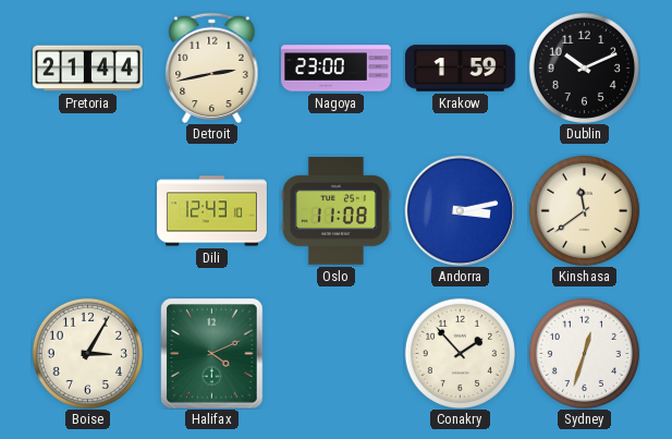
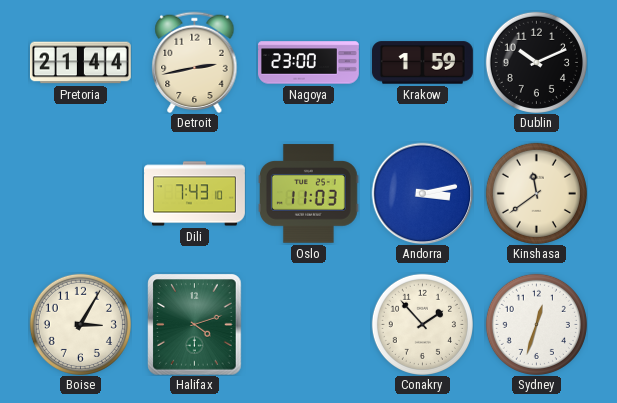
Dili: 12:43 -> 7:43
Oslo: 11:08 -> 11:03
Halifax: 4:11 -> 4:12
